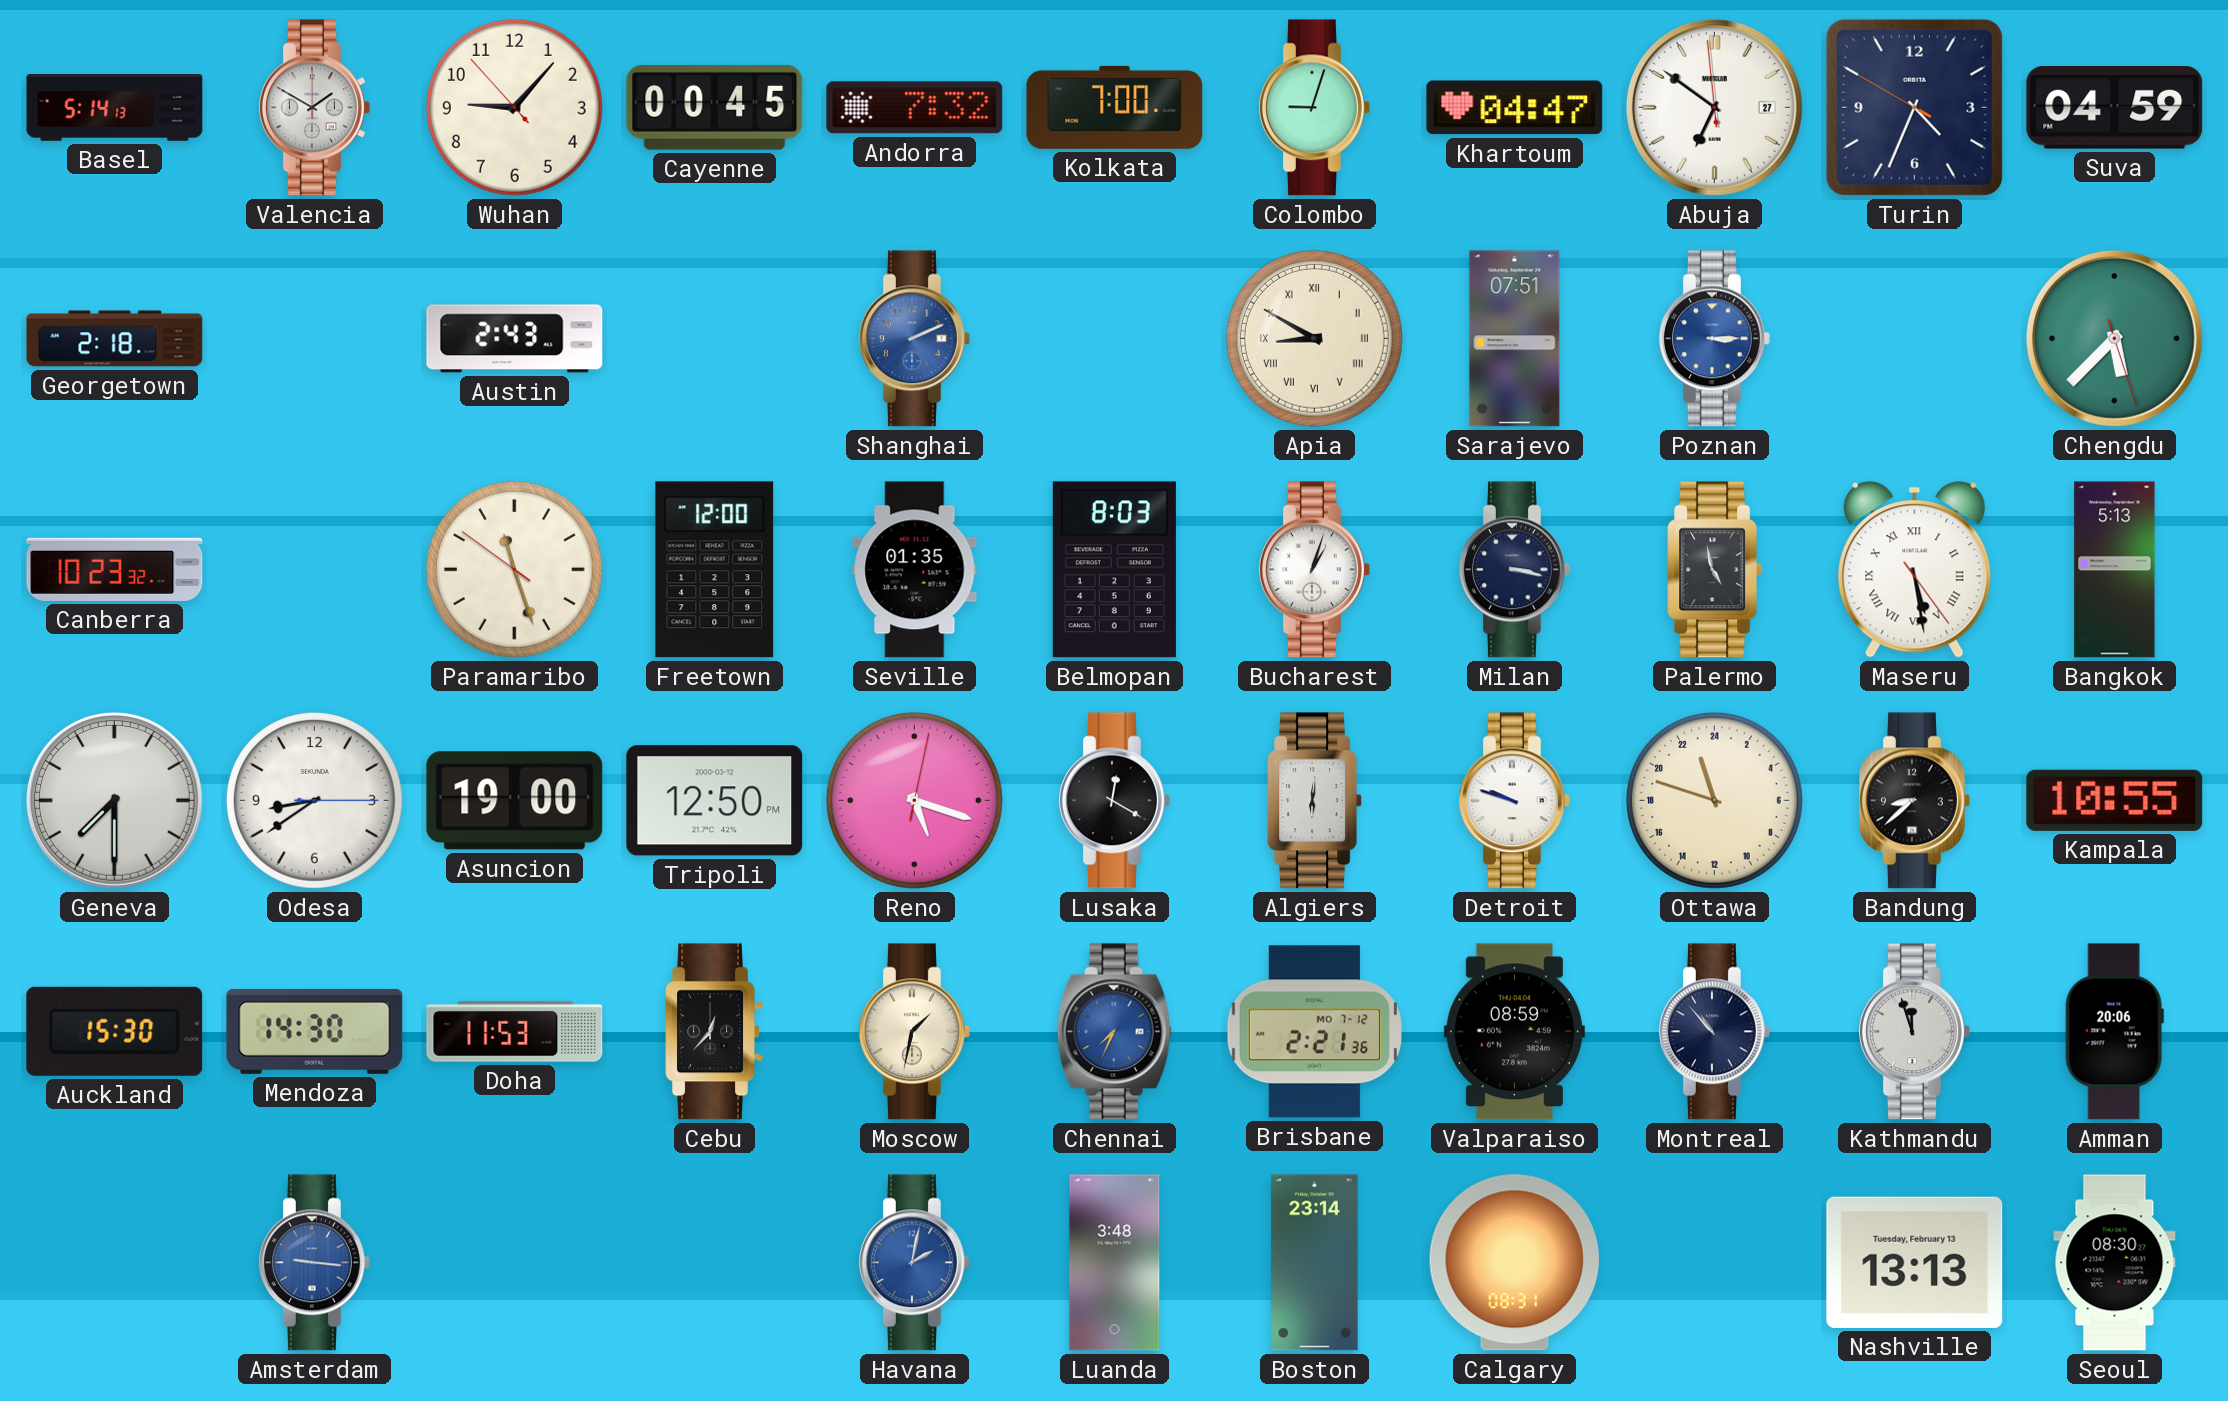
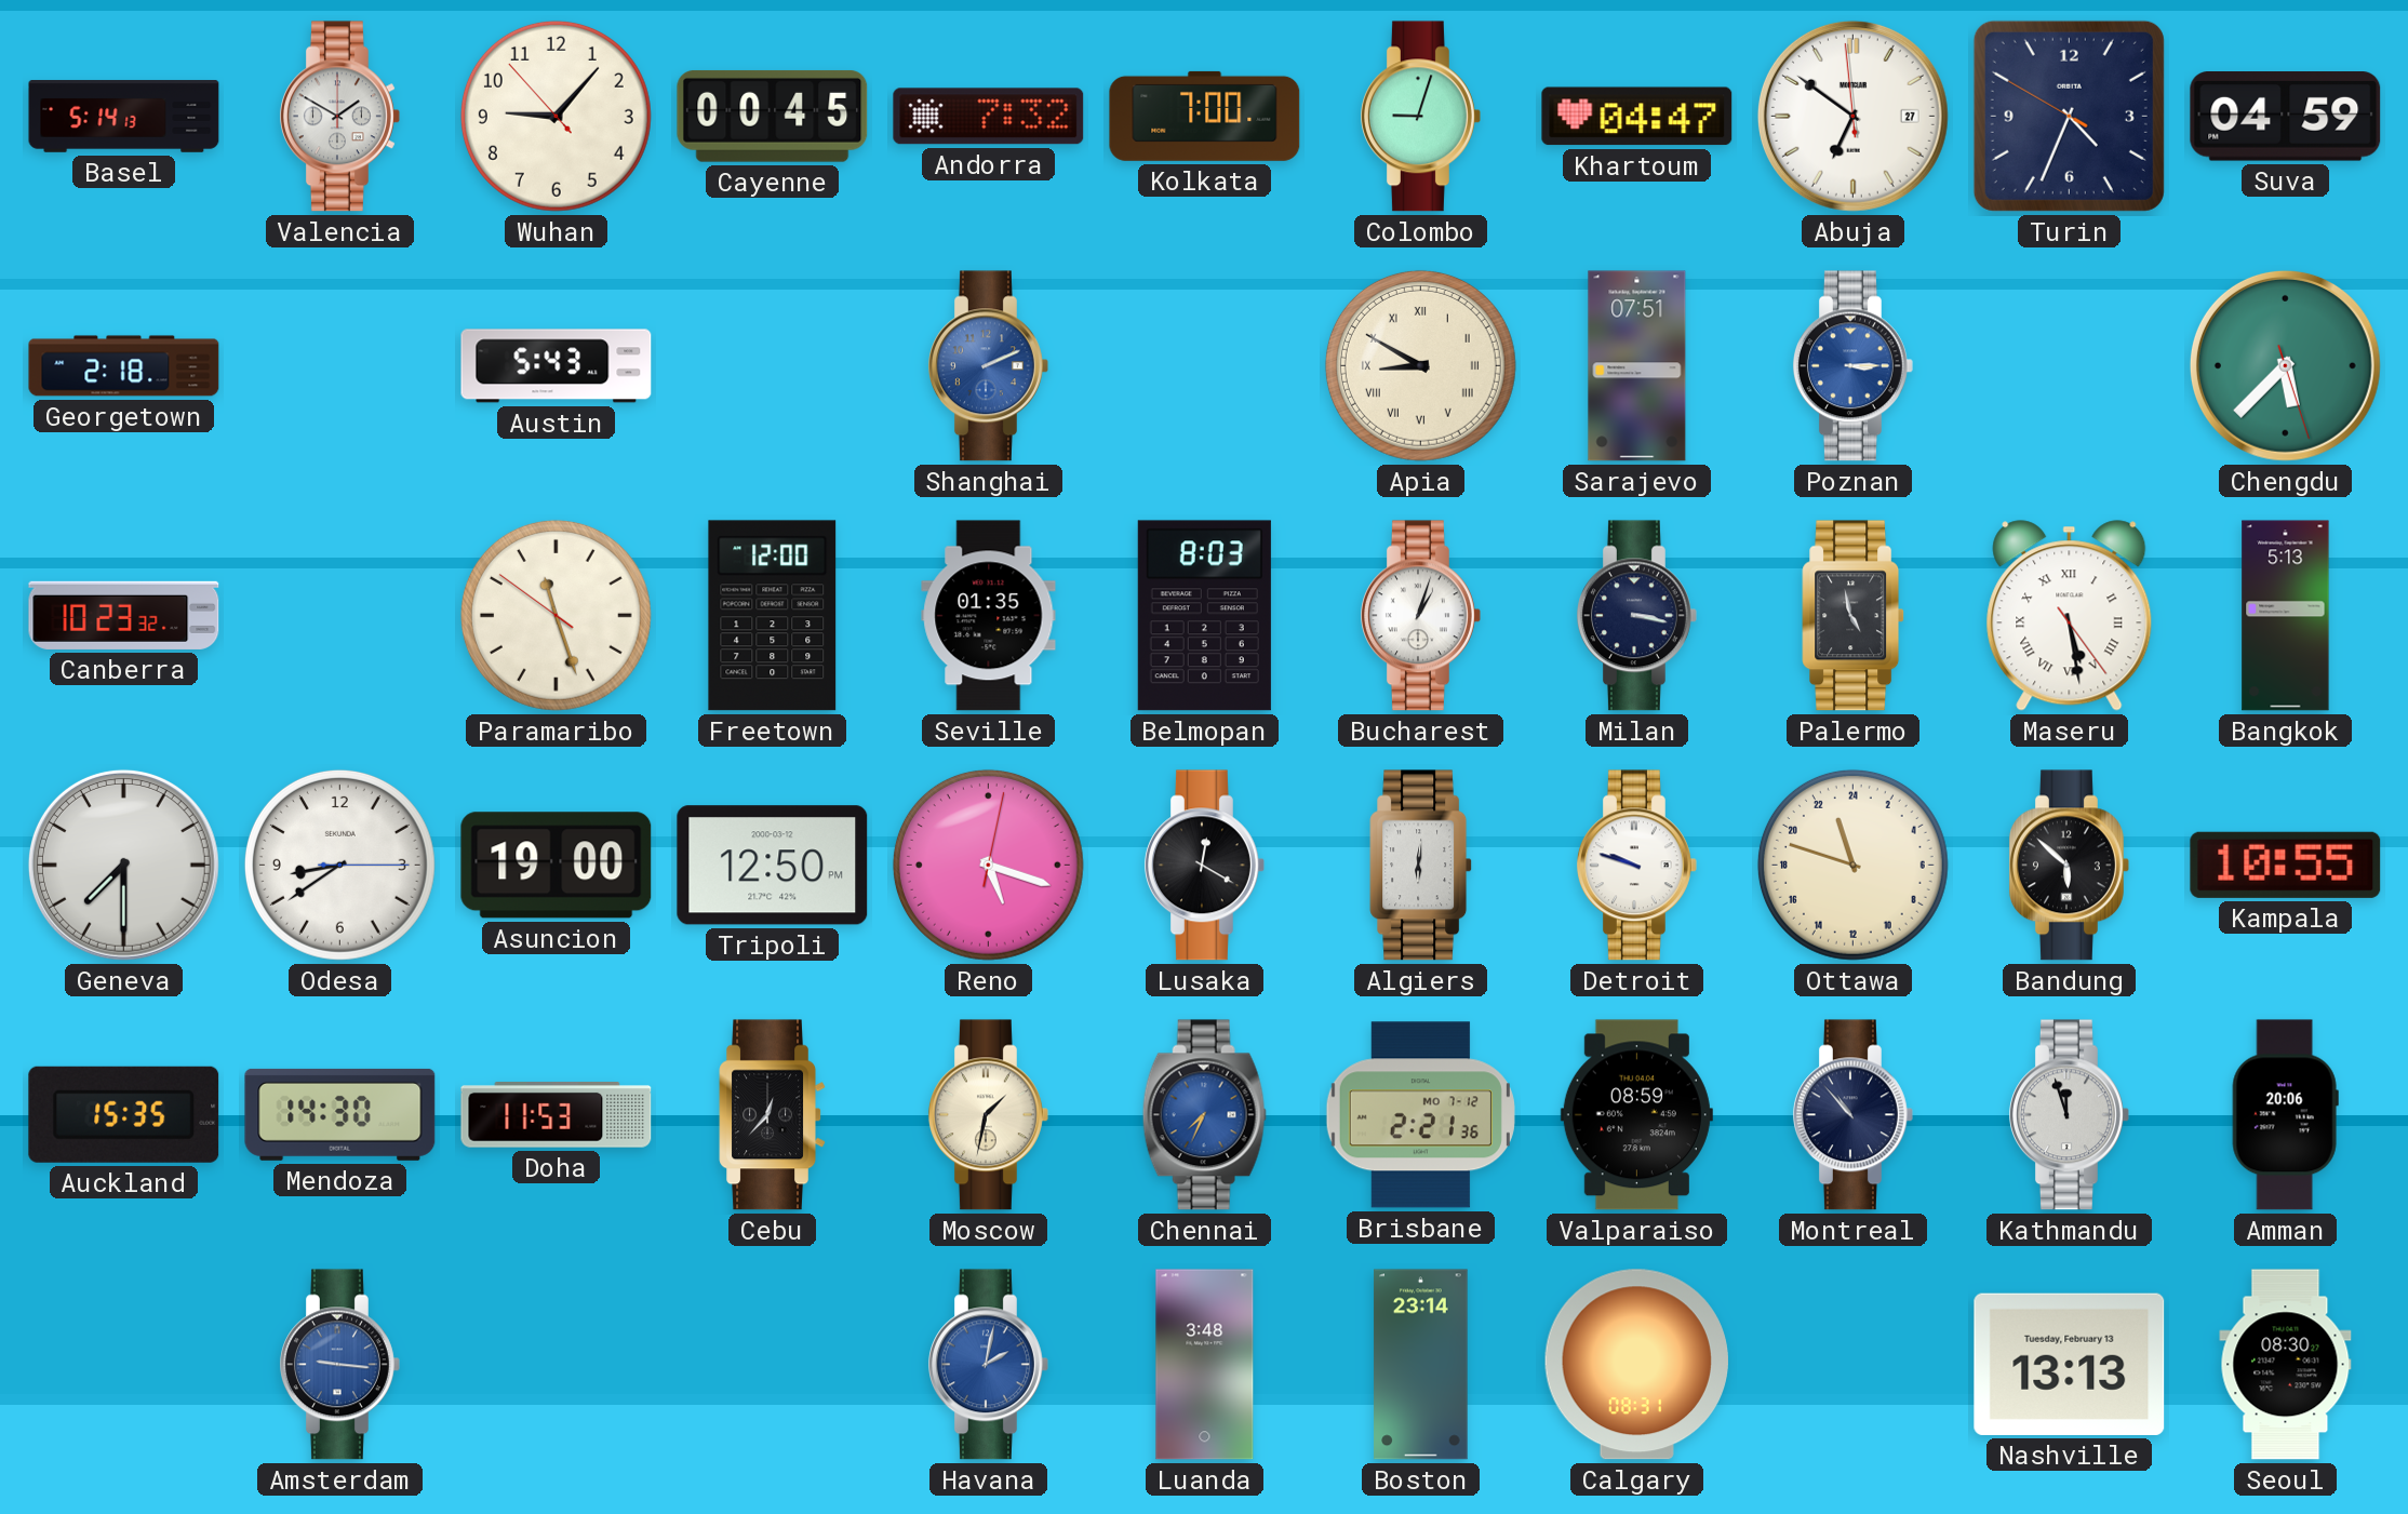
Austin: 2:43 -> 5:43
Bandung: 8:38 -> 5:52
Auckland: 15:30 -> 15:35
